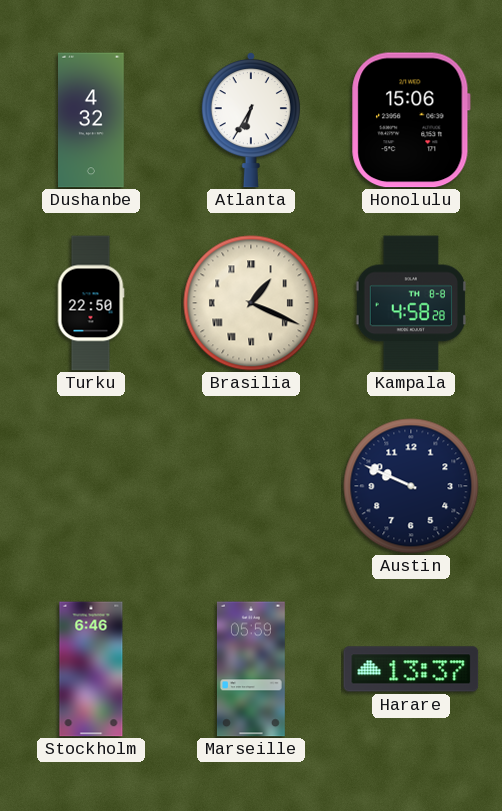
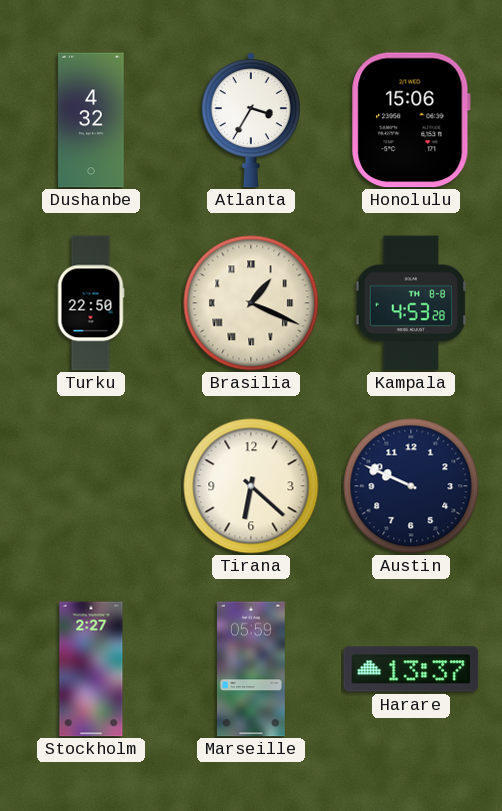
Atlanta: 6:35 -> 3:35
Kampala: 4:58 -> 4:53
Tirana: none -> 6:22
Stockholm: 6:46 -> 2:27
